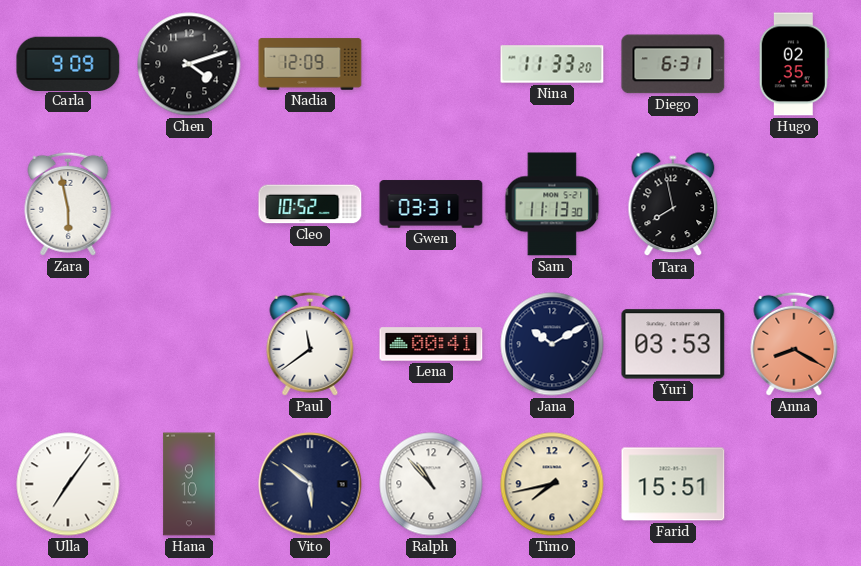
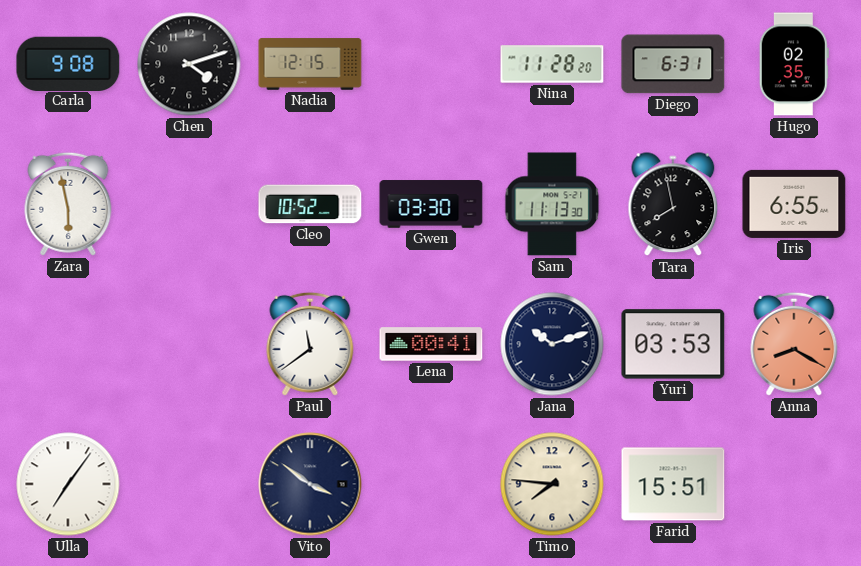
Carla: 9:09 -> 9:08
Nadia: 12:09 -> 12:15
Nina: 11:33 -> 11:28
Gwen: 03:31 -> 03:30
Iris: none -> 6:55
Jana: 10:10 -> 10:12
Hana: 9:10 -> none
Vito: 5:51 -> 3:51
Ralph: 10:53 -> none
Timo: 7:43 -> 7:46
